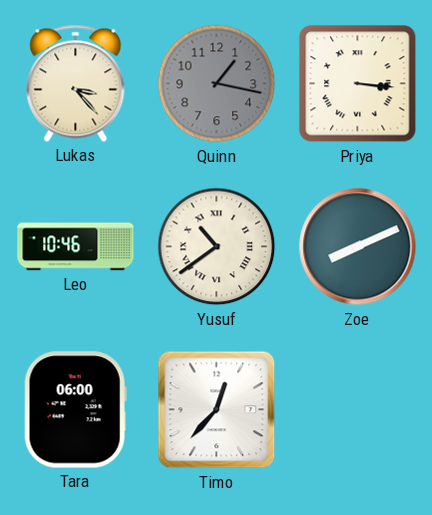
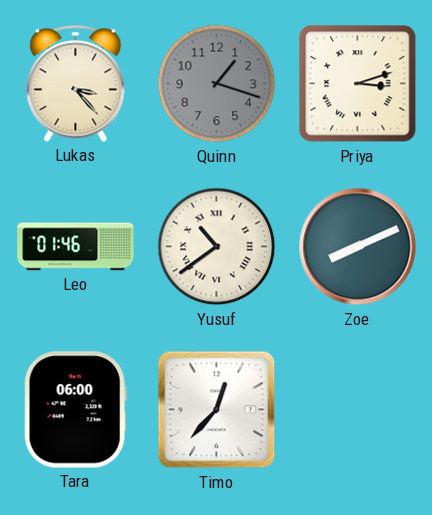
Quinn: 1:17 -> 1:18
Priya: 3:16 -> 3:12
Leo: 10:46 -> 01:46
